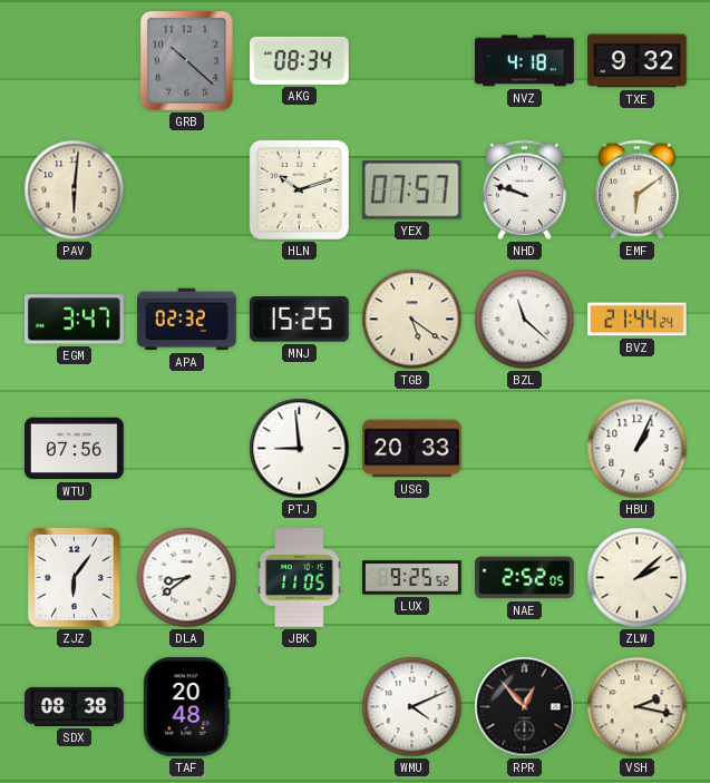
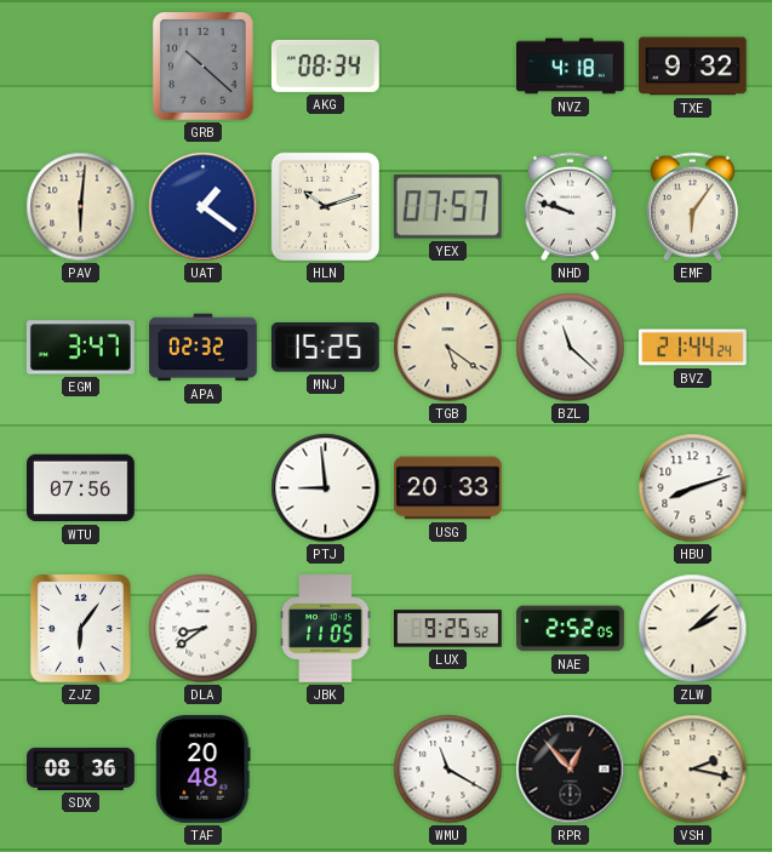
UAT: none -> 1:21
EMF: 6:09 -> 6:06
HBU: 1:04 -> 8:12
SDX: 08:38 -> 08:36
WMU: 4:11 -> 11:20
